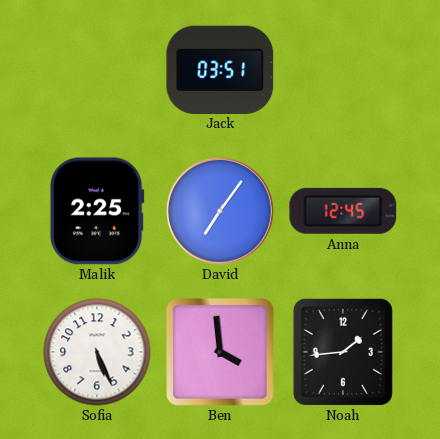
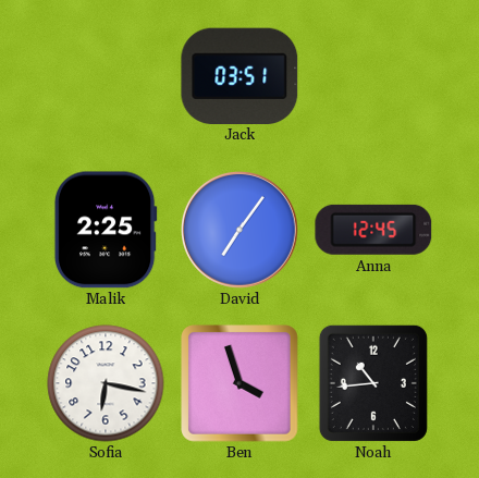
Sofia: 5:26 -> 6:17
Ben: 3:59 -> 3:57
Noah: 1:44 -> 10:44
